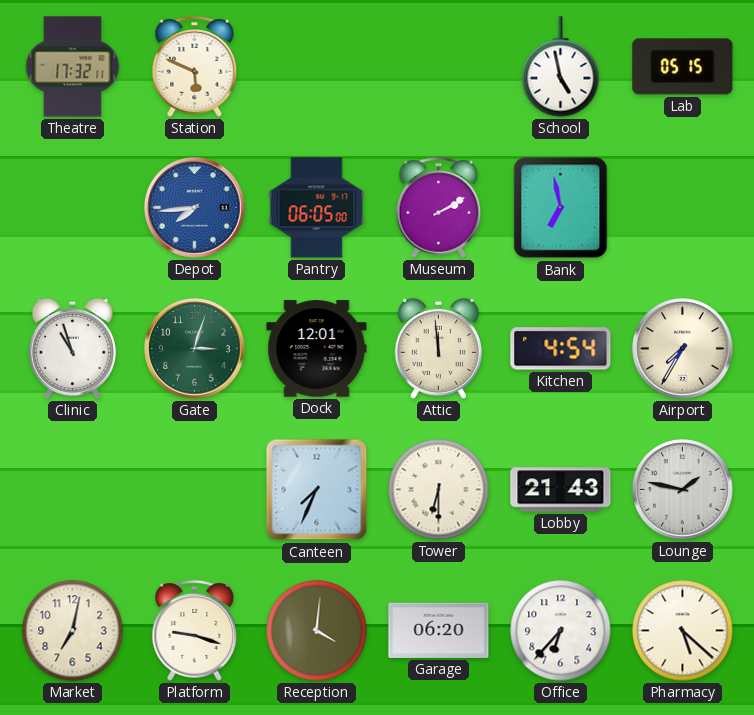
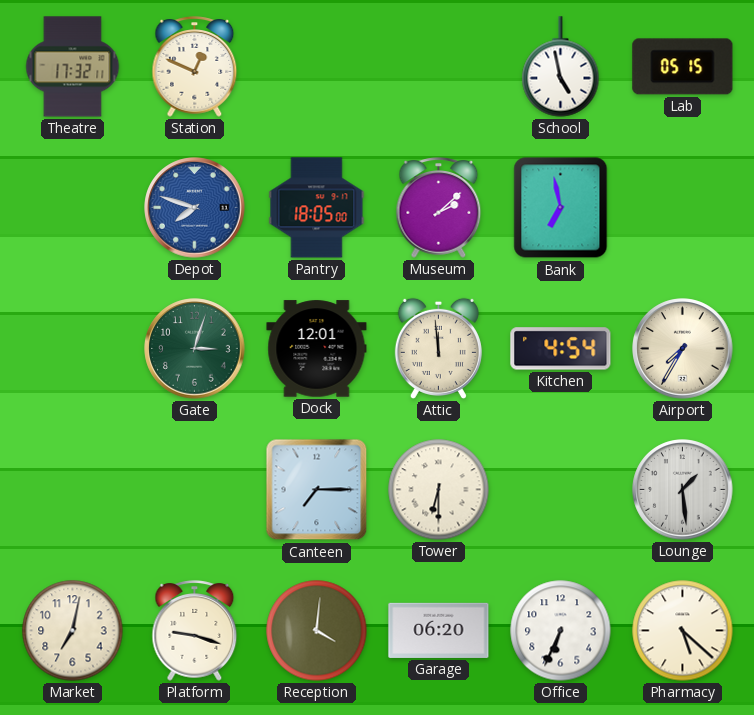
Station: 5:49 -> 12:49
Depot: 7:44 -> 7:48
Pantry: 06:05 -> 18:05
Museum: 2:10 -> 2:08
Clinic: 10:57 -> none
Canteen: 7:34 -> 7:15
Lobby: 21:43 -> none
Lounge: 1:47 -> 1:29
Office: 6:37 -> 6:34
